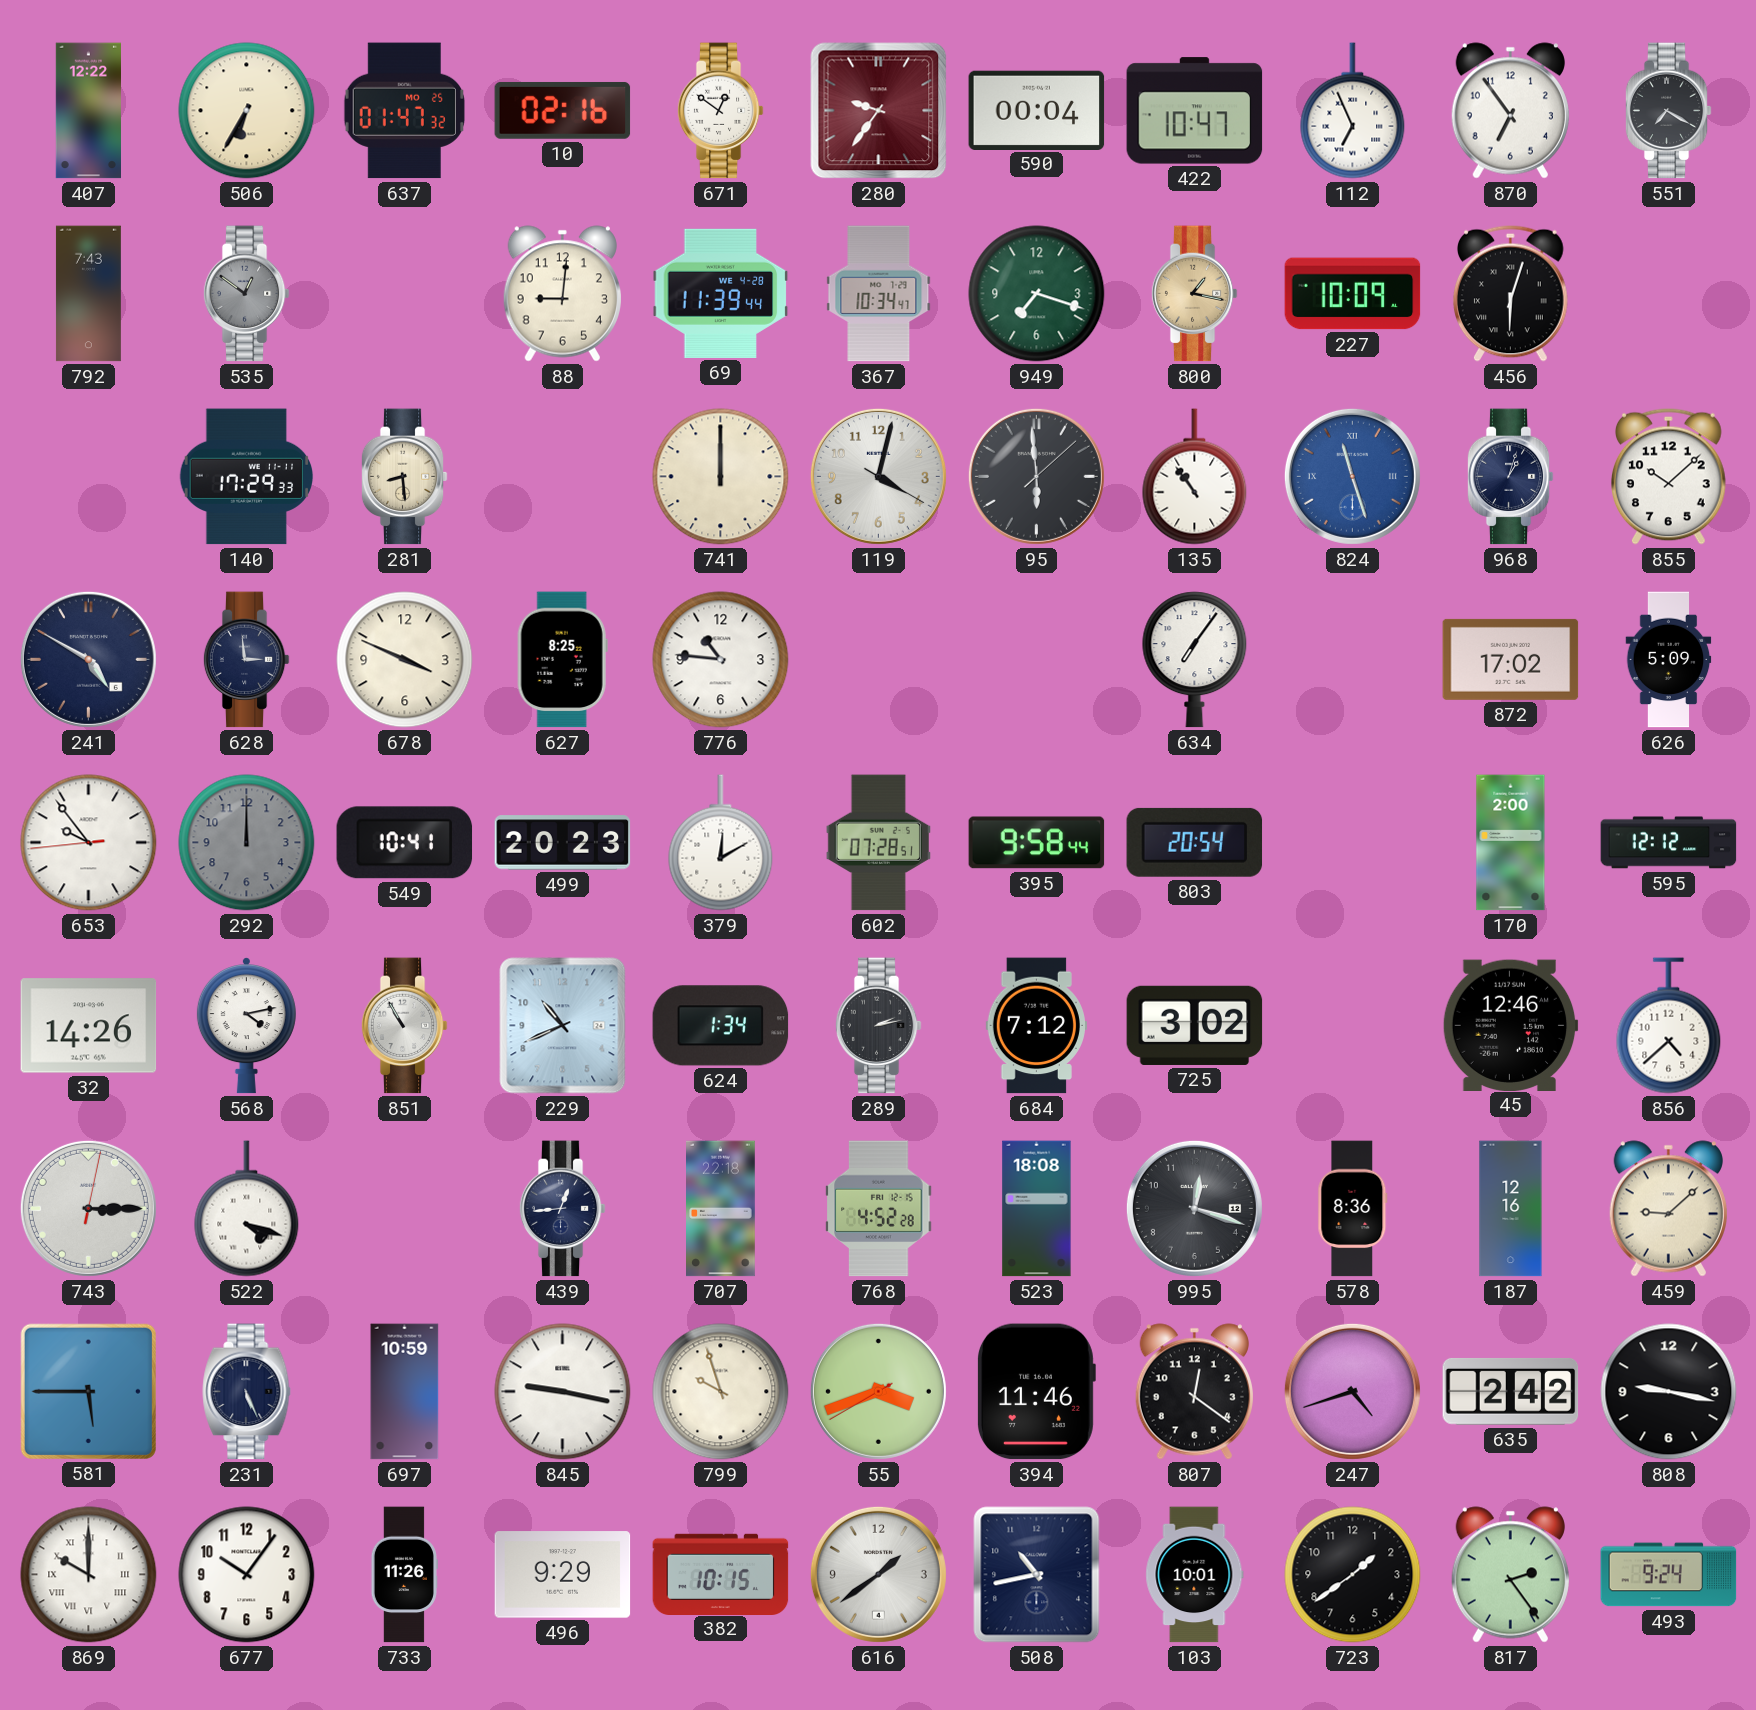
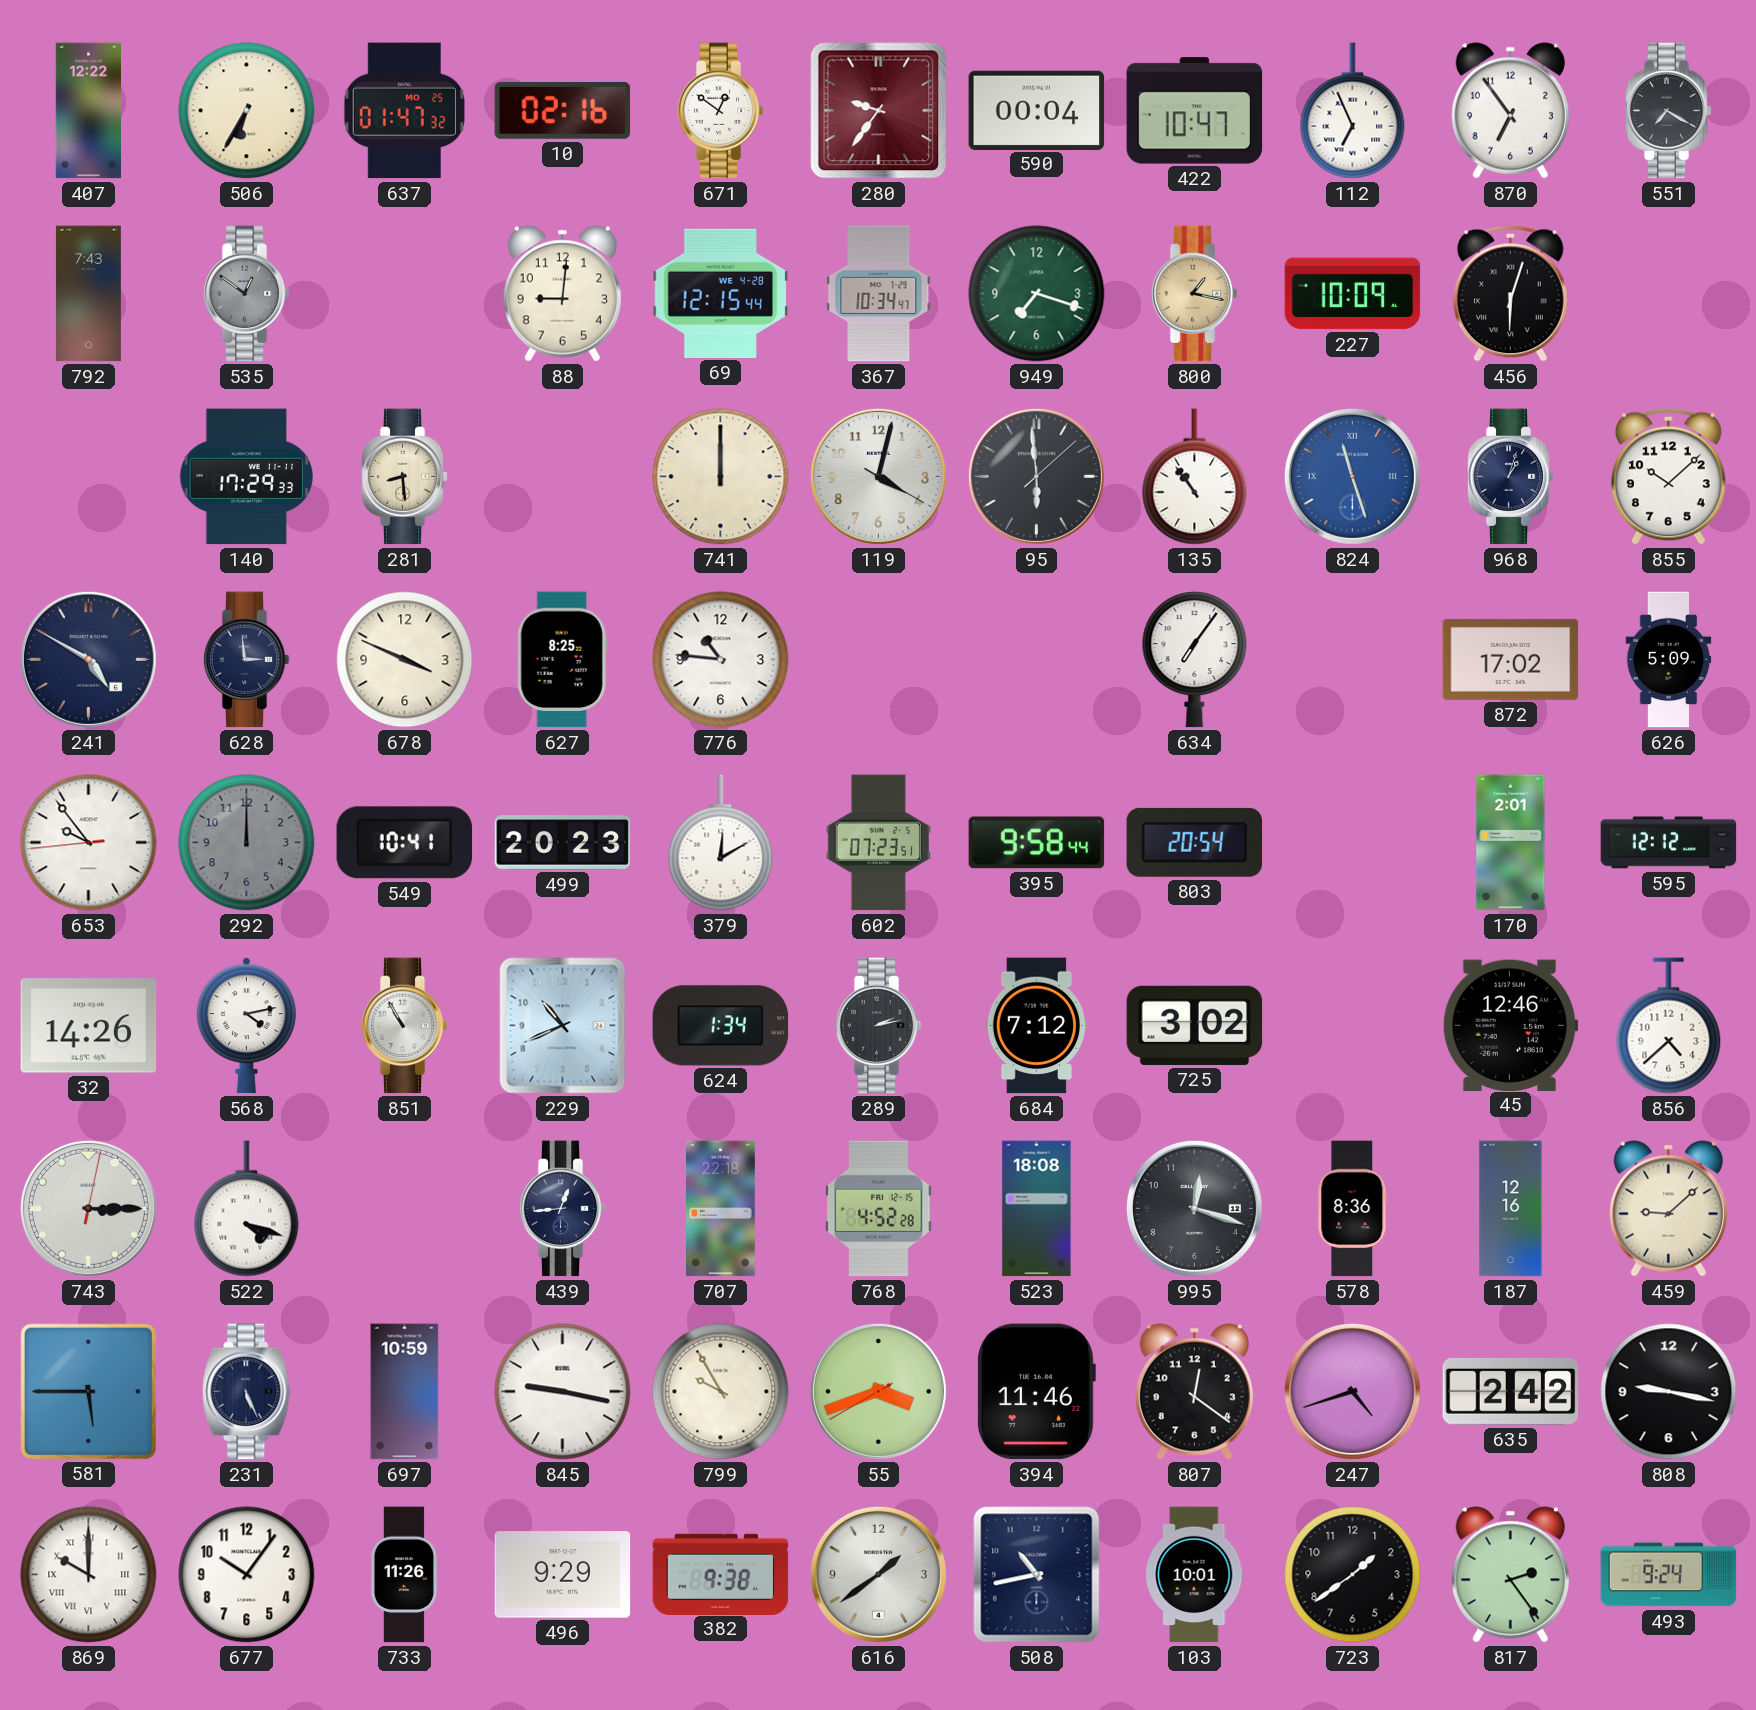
69: 11:39 -> 12:15
602: 07:28 -> 07:23
170: 2:00 -> 2:01
799: 9:57 -> 9:55
382: 10:15 -> 9:38
